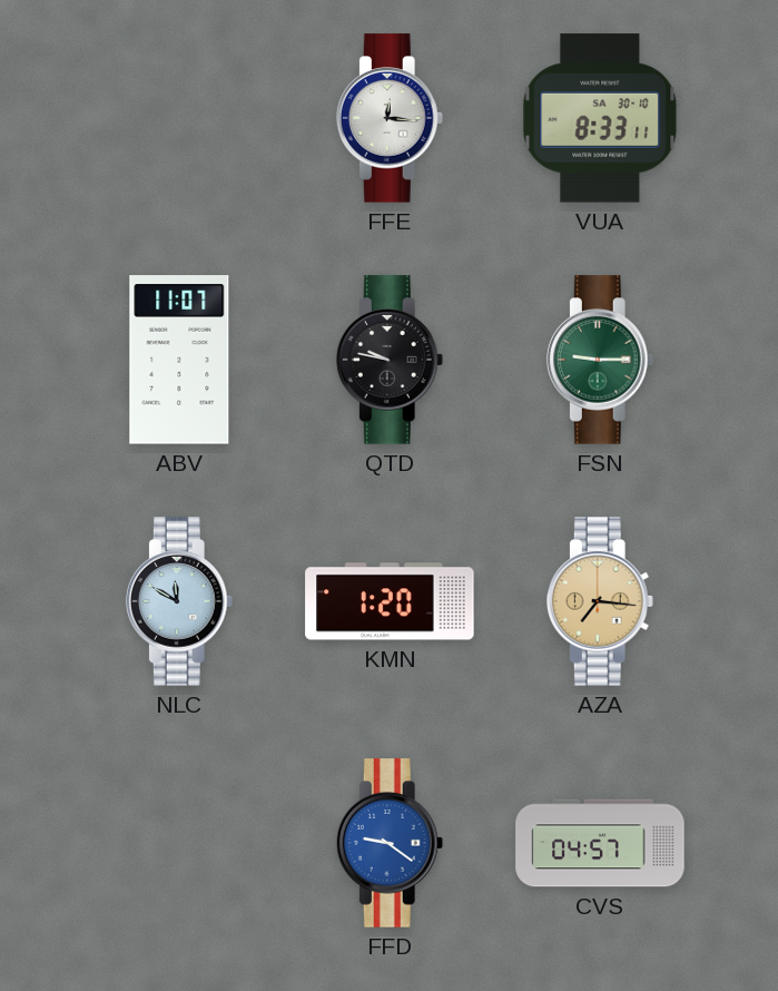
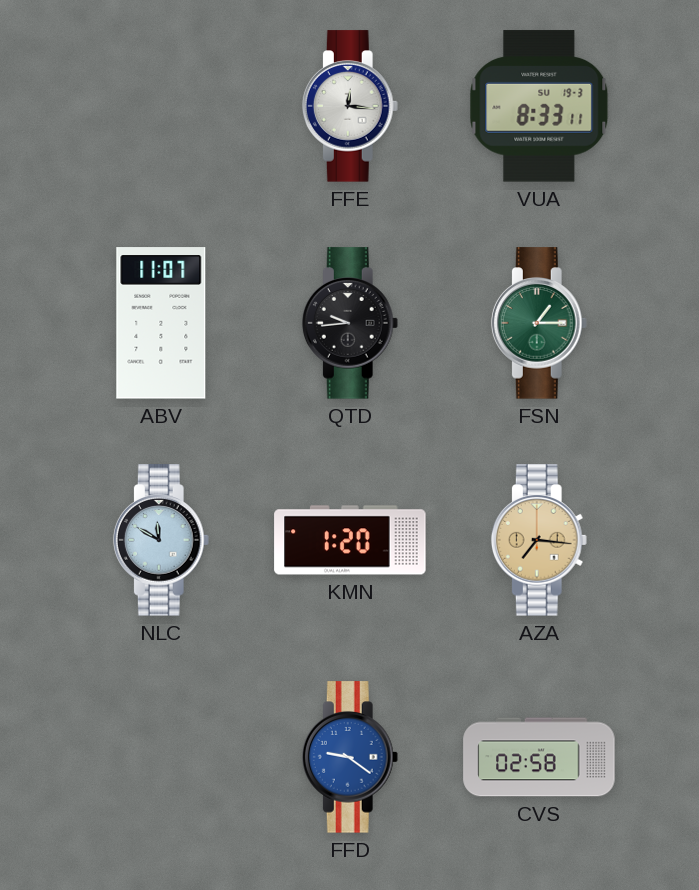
VUA date: SA 30-10 -> SU 19-3
QTD: 9:47 -> 9:44
FSN: 9:15 -> 1:15
CVS: 04:57 -> 02:58
